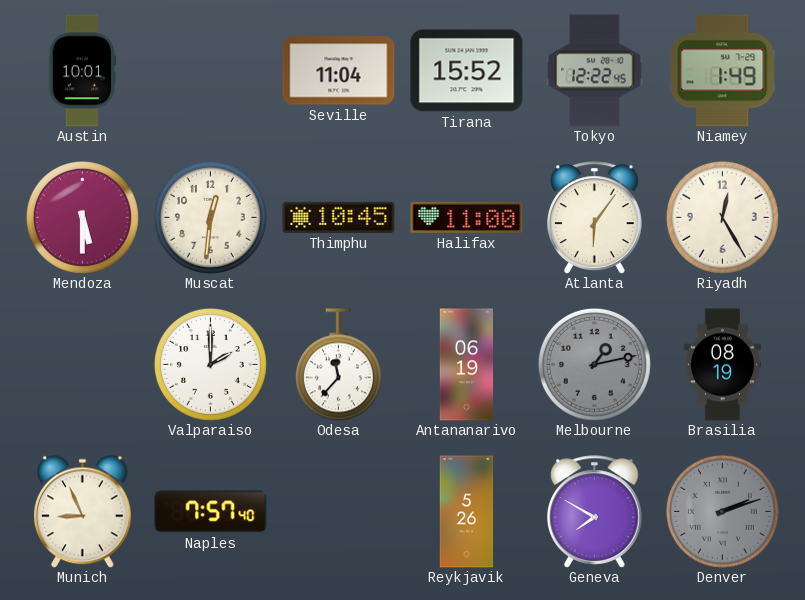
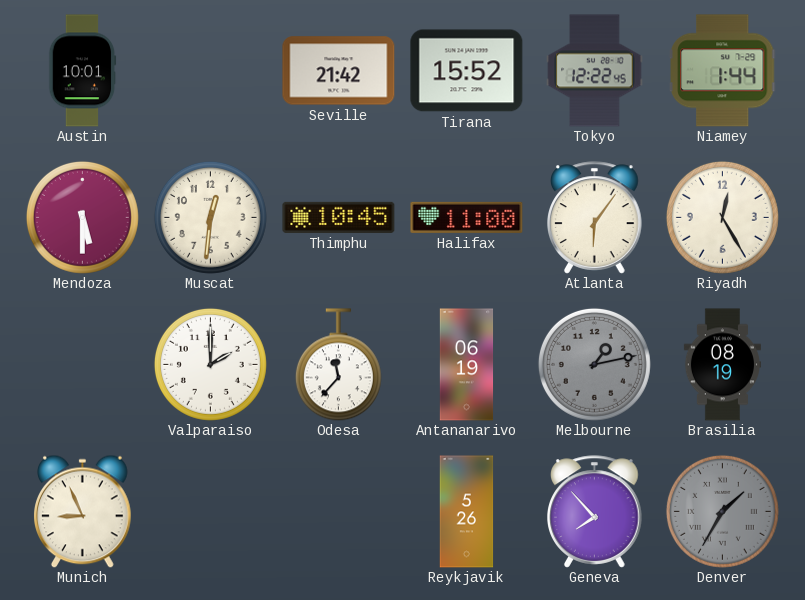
Seville: 11:04 -> 21:42
Niamey: 1:49 -> 1:44
Naples: 7:57 -> none
Geneva: 7:50 -> 7:53
Denver: 2:12 -> 1:35
